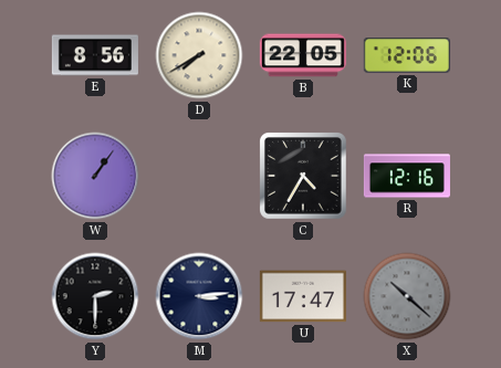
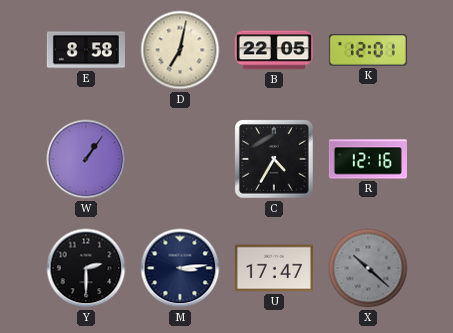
E: 8:56 -> 8:58
D: 7:40 -> 7:02
K: 12:06 -> 12:01
